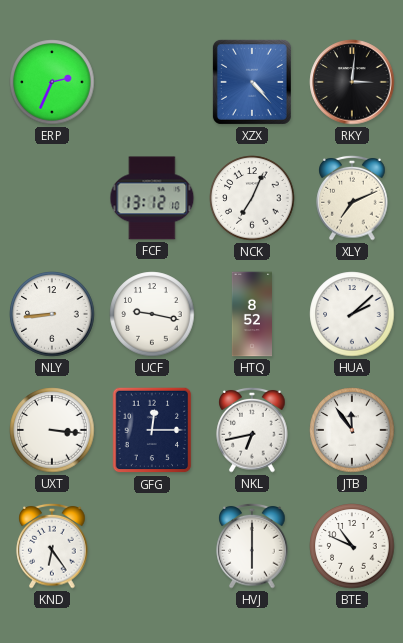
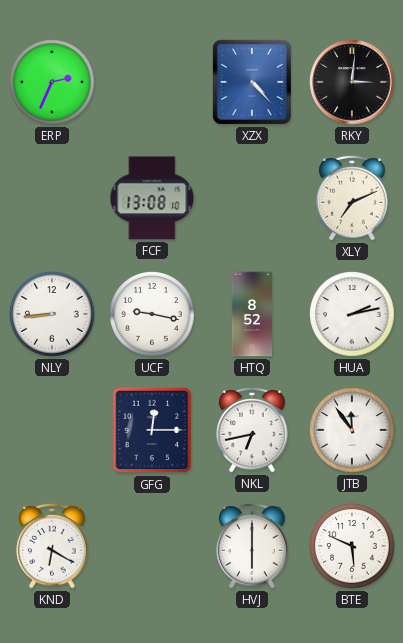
FCF: 13:12 -> 13:08
NCK: 7:04 -> none
HUA: 2:08 -> 2:13
UXT: 3:16 -> none
KND: 6:24 -> 6:20
BTE: 10:49 -> 5:49
